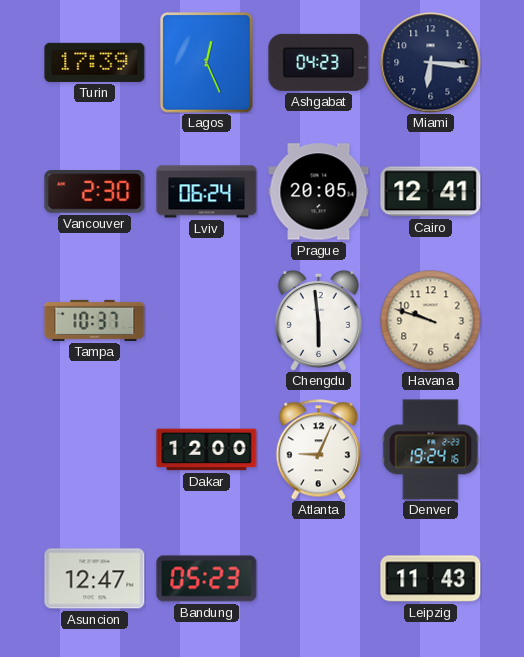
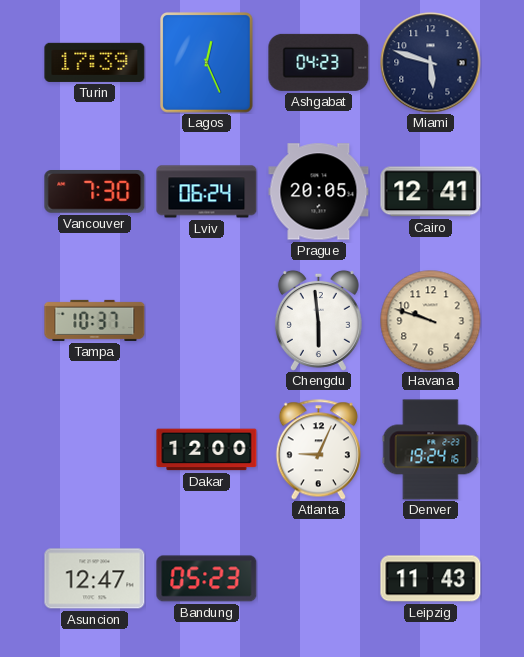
Miami: 6:16 -> 5:48
Vancouver: 2:30 -> 7:30
